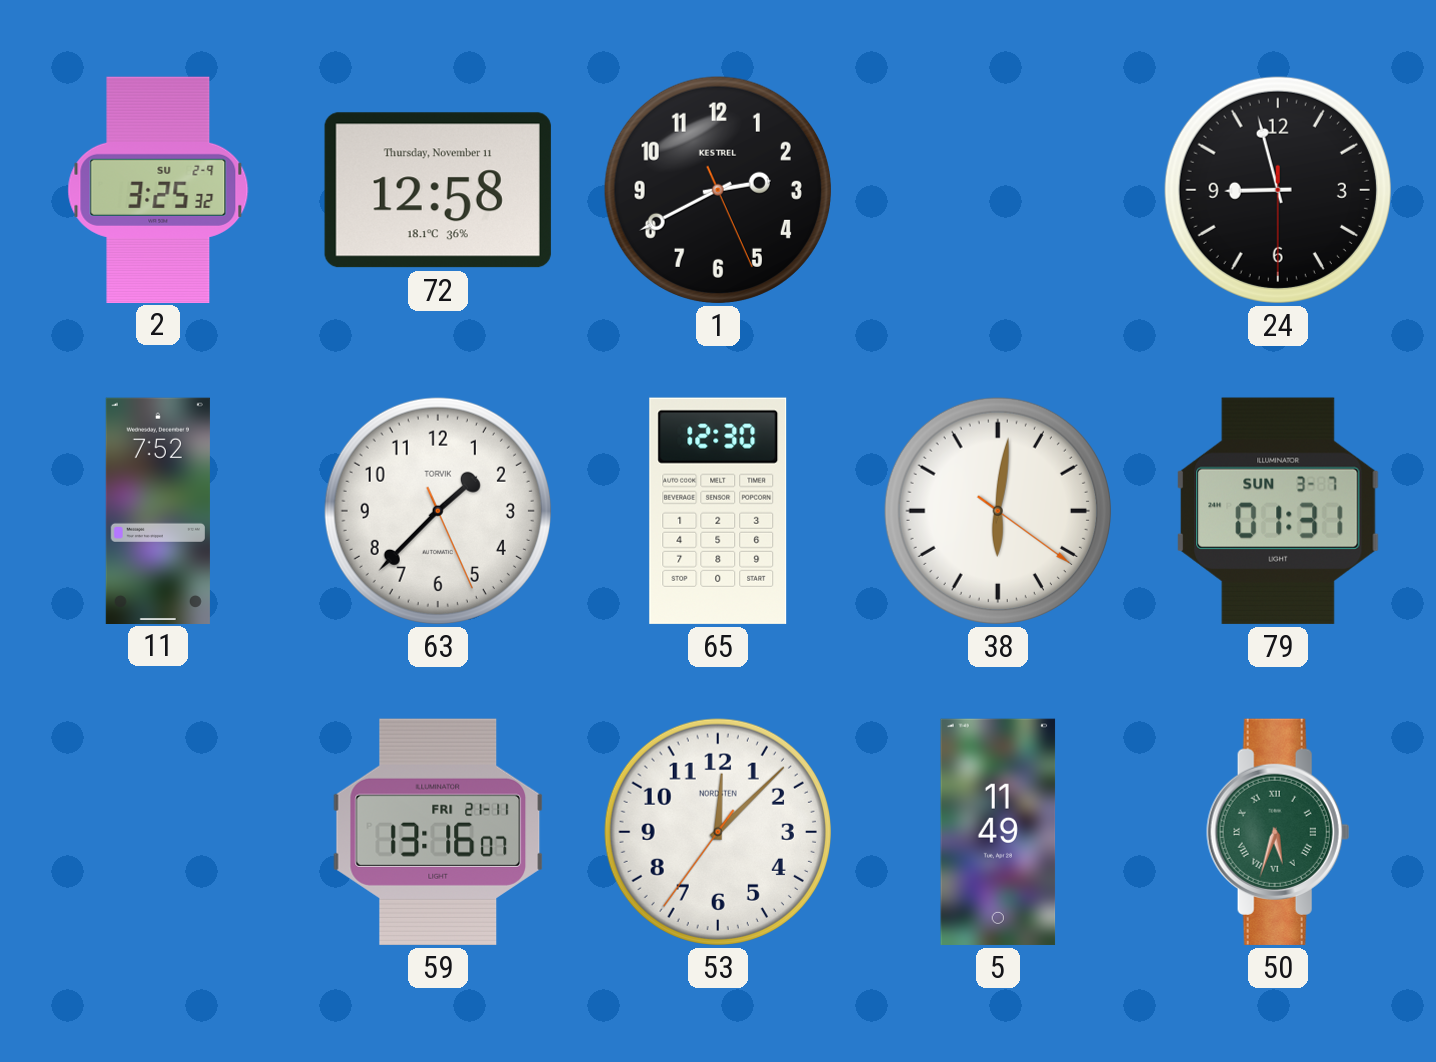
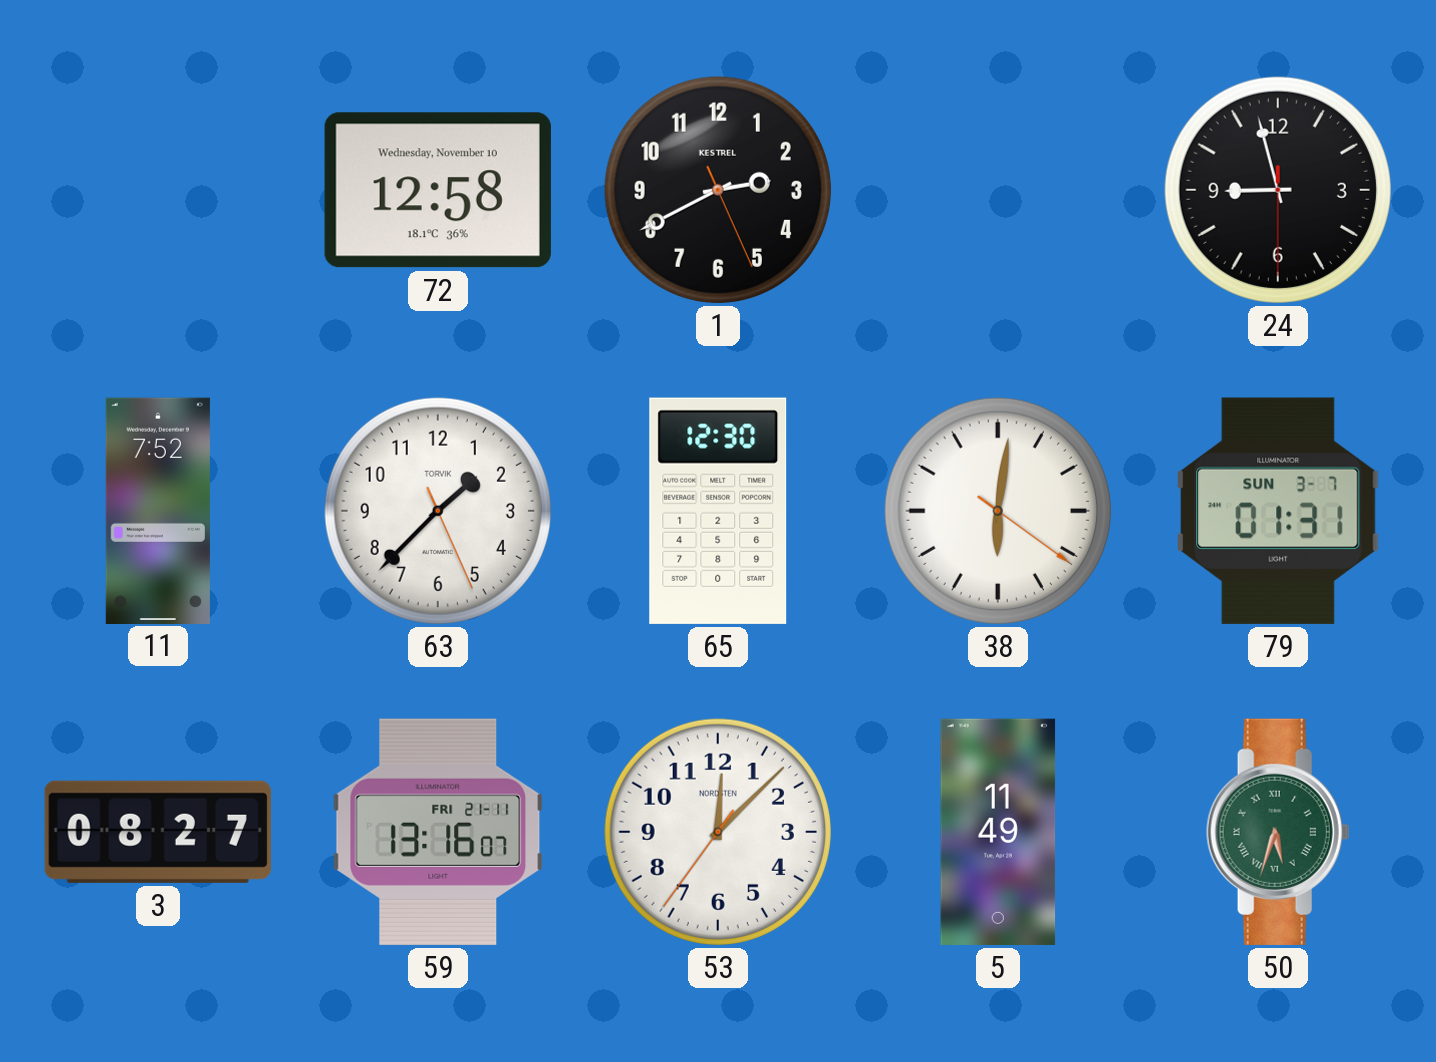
2: 3:25 -> none
72 date: Thursday, November 11 -> Wednesday, November 10
3: none -> 08:27
